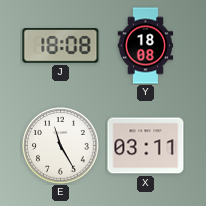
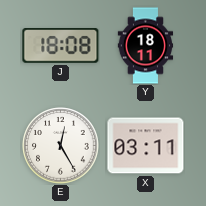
Y: 18:08 -> 18:11
E: 11:25 -> 12:25
